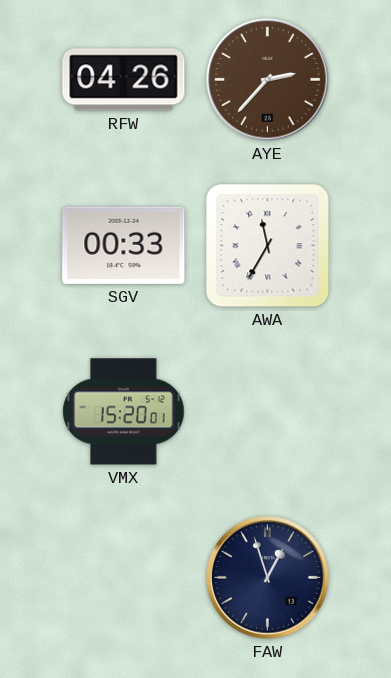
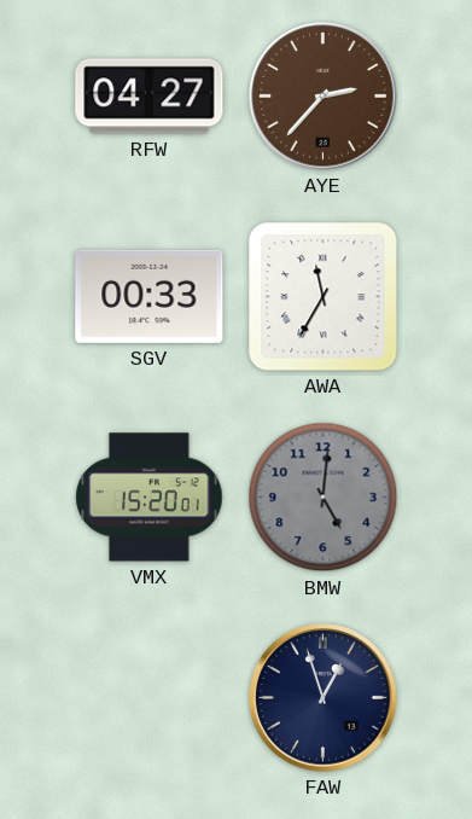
RFW: 04:26 -> 04:27
BMW: none -> 5:01
